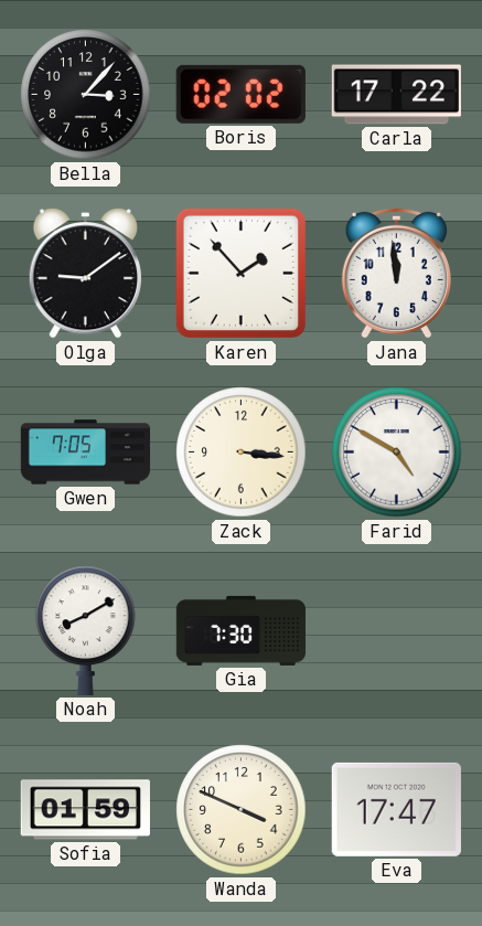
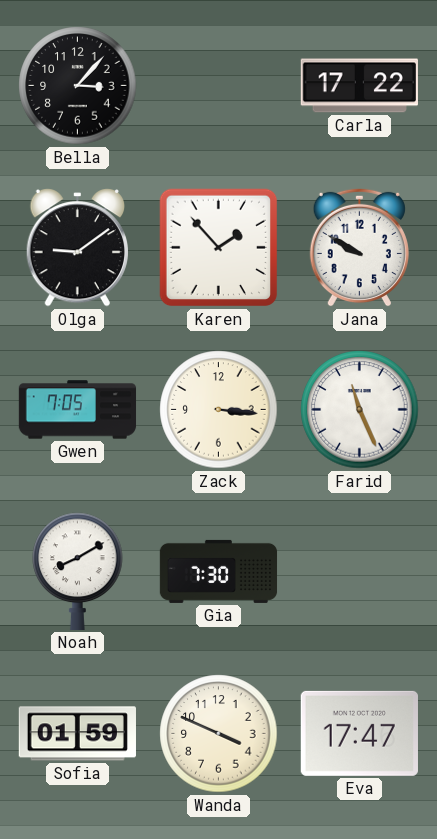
Boris: 02:02 -> none
Jana: 11:59 -> 9:50
Farid: 4:50 -> 11:26
